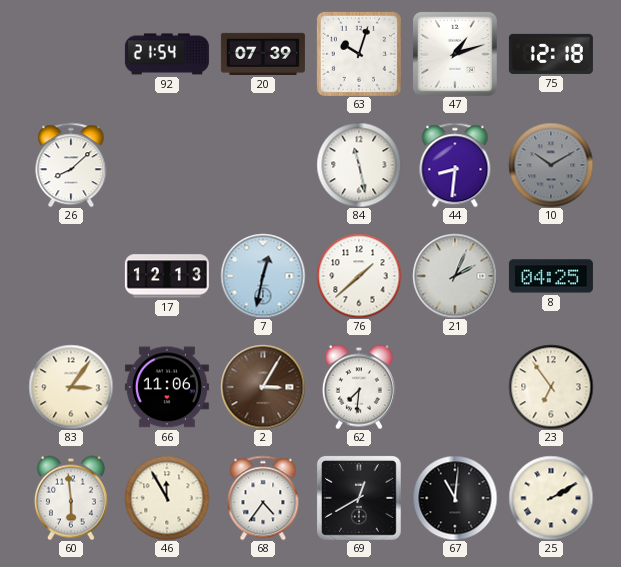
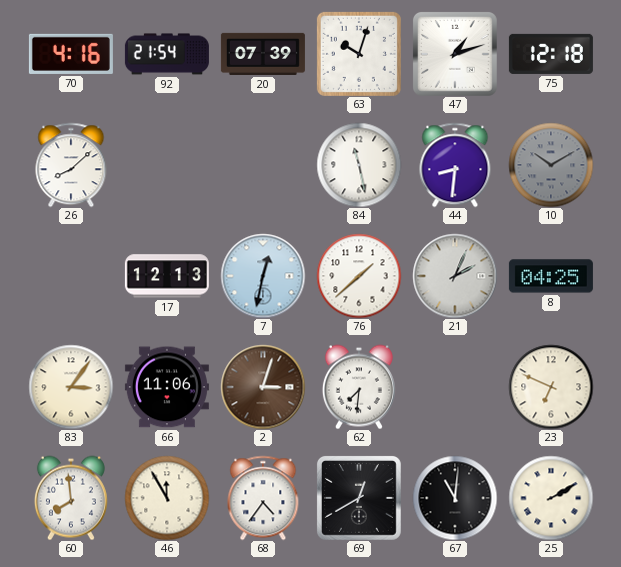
70: none -> 4:16
2: 3:05 -> 3:03
23: 6:54 -> 6:49
60: 5:59 -> 7:59
